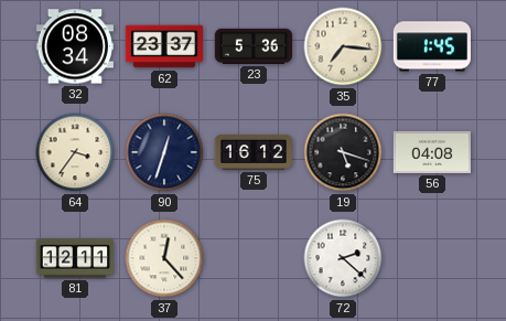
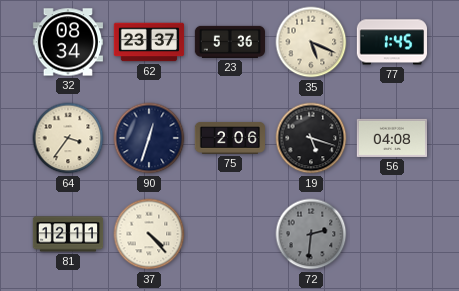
35: 7:16 -> 5:19
75: 16:12 -> 2:06
37: 12:23 -> 4:23
72: 2:22 -> 2:31
72 dial: white -> grey
